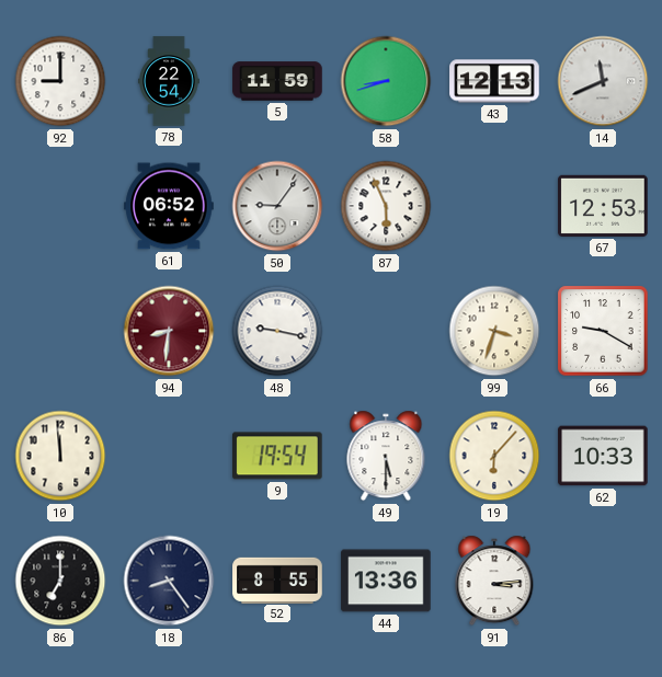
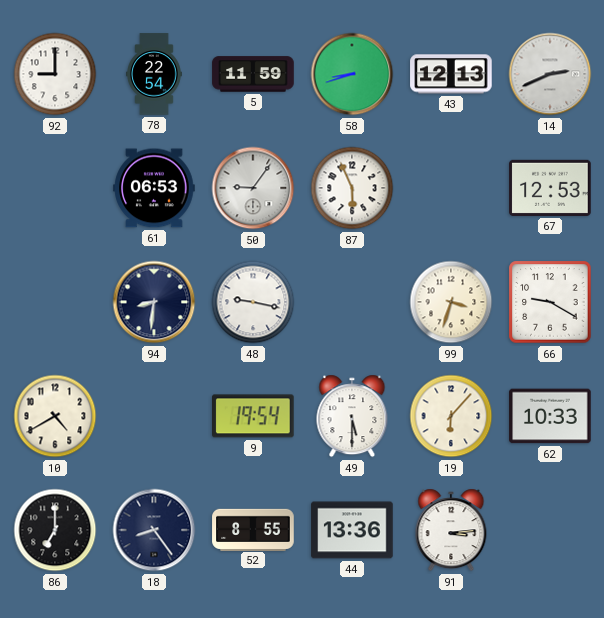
14: 11:41 -> 2:41
61: 06:52 -> 06:53
94 dial: burgundy -> navy
10: 11:59 -> 4:40
